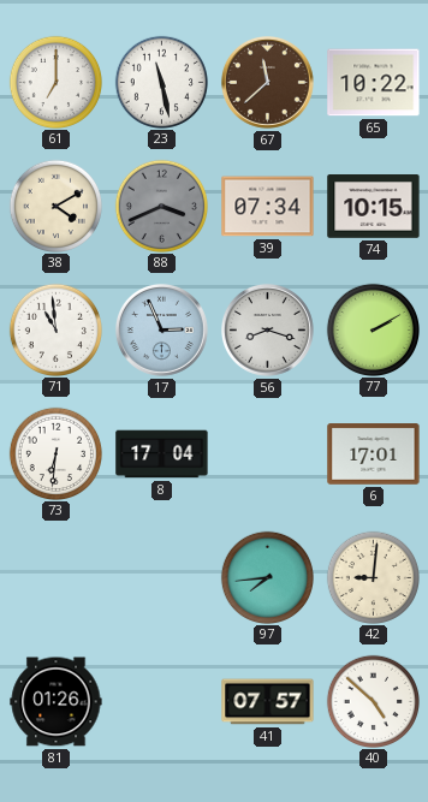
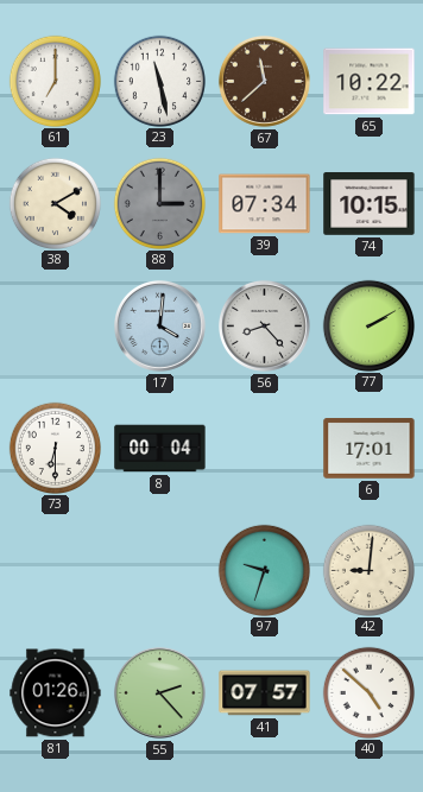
88: 3:41 -> 3:00
71: 10:59 -> none
17: 2:56 -> 4:01
56: 8:18 -> 8:23
73: 6:31 -> 6:30
8: 17:04 -> 00:04
97: 7:44 -> 9:33
55: none -> 2:23
